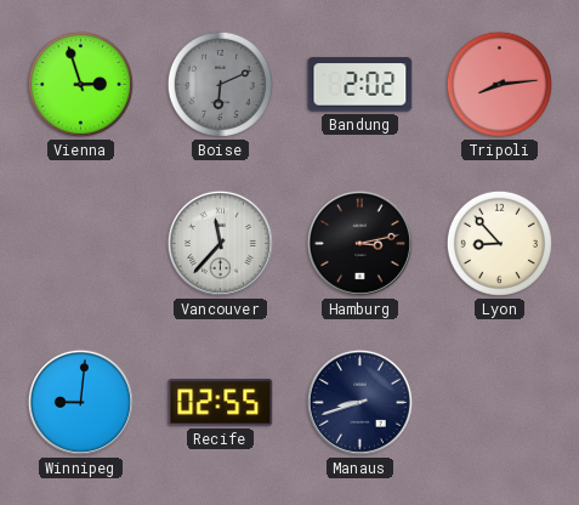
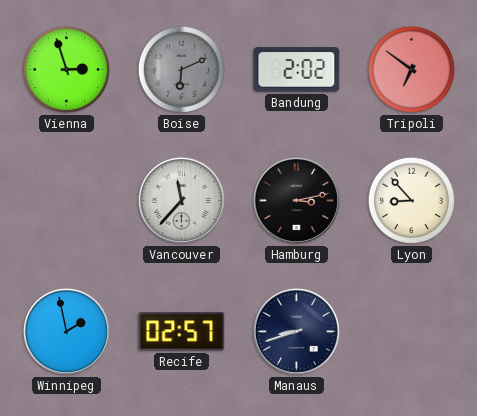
Tripoli: 8:14 -> 6:51
Winnipeg: 9:01 -> 1:58
Recife: 02:55 -> 02:57
